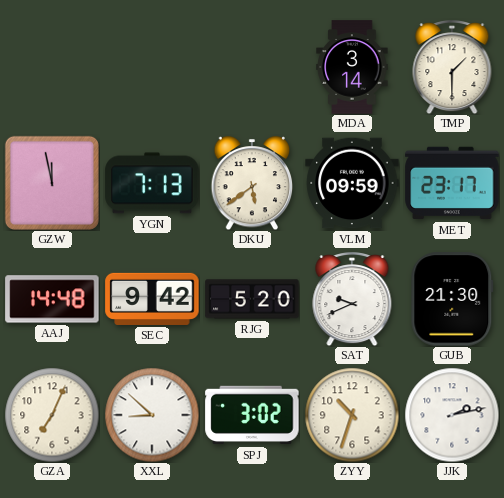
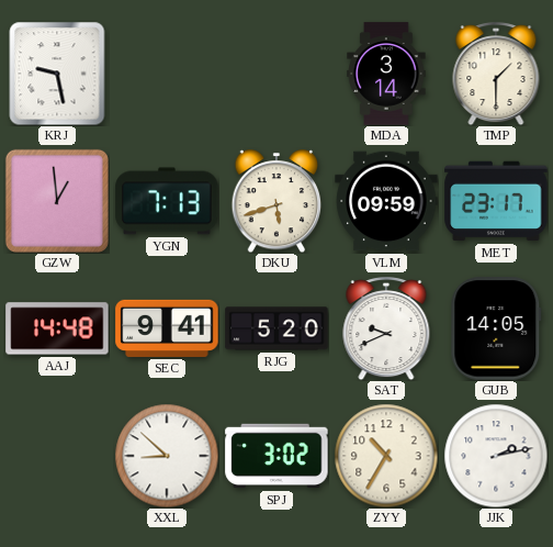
KRJ: none -> 9:28
GZW: 11:58 -> 12:59
DKU: 5:39 -> 5:42
SEC: 9:42 -> 9:41
GUB: 21:30 -> 14:05
GZA: 7:04 -> none
ZYY: 10:33 -> 10:35
